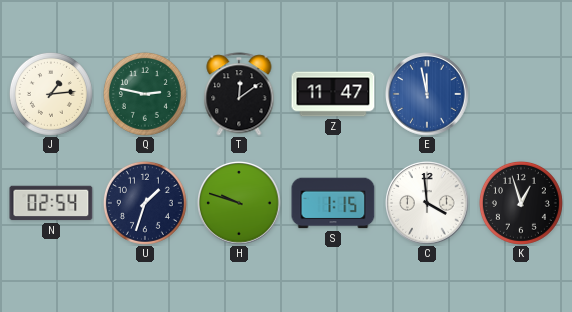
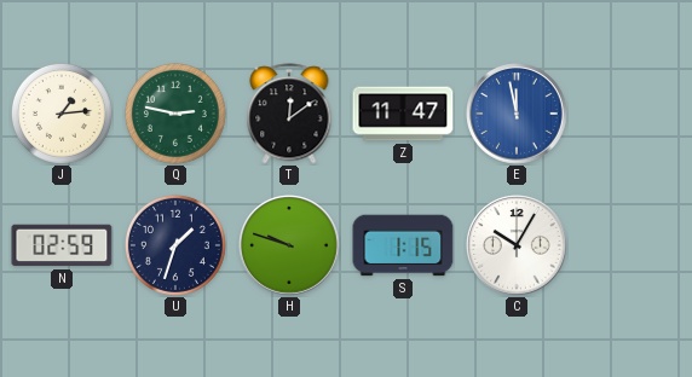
N: 02:54 -> 02:59
C: 3:59 -> 10:05
K: 12:57 -> none
